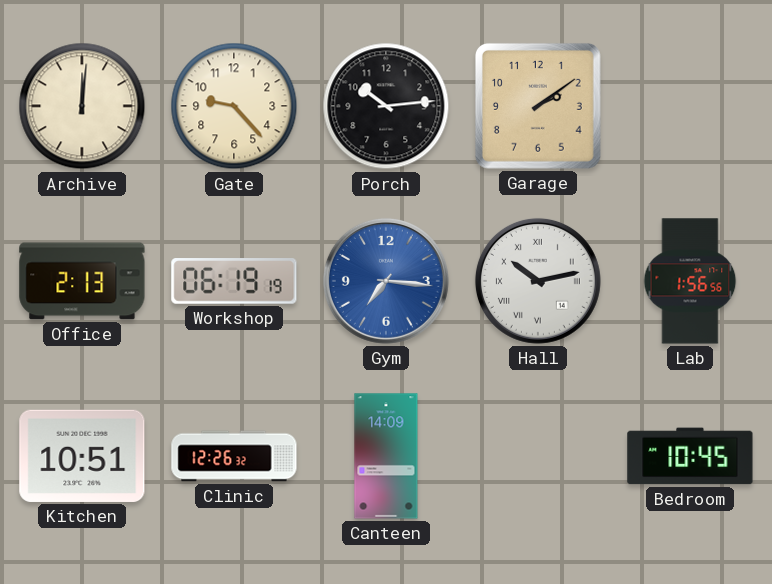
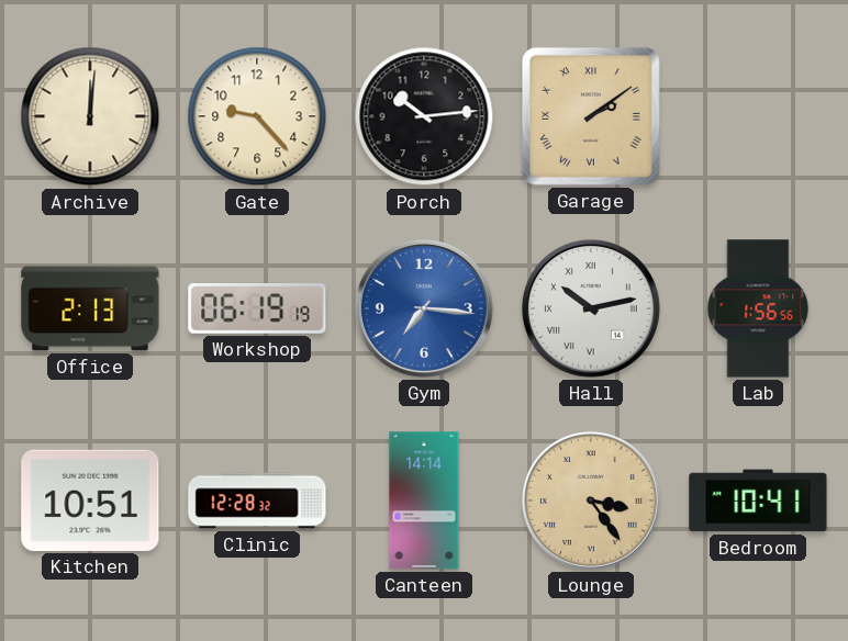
Garage numerals: Arabic -> Roman
Clinic: 12:26 -> 12:28
Canteen: 14:09 -> 14:14
Lounge: none -> 3:24
Bedroom: 10:45 -> 10:41
